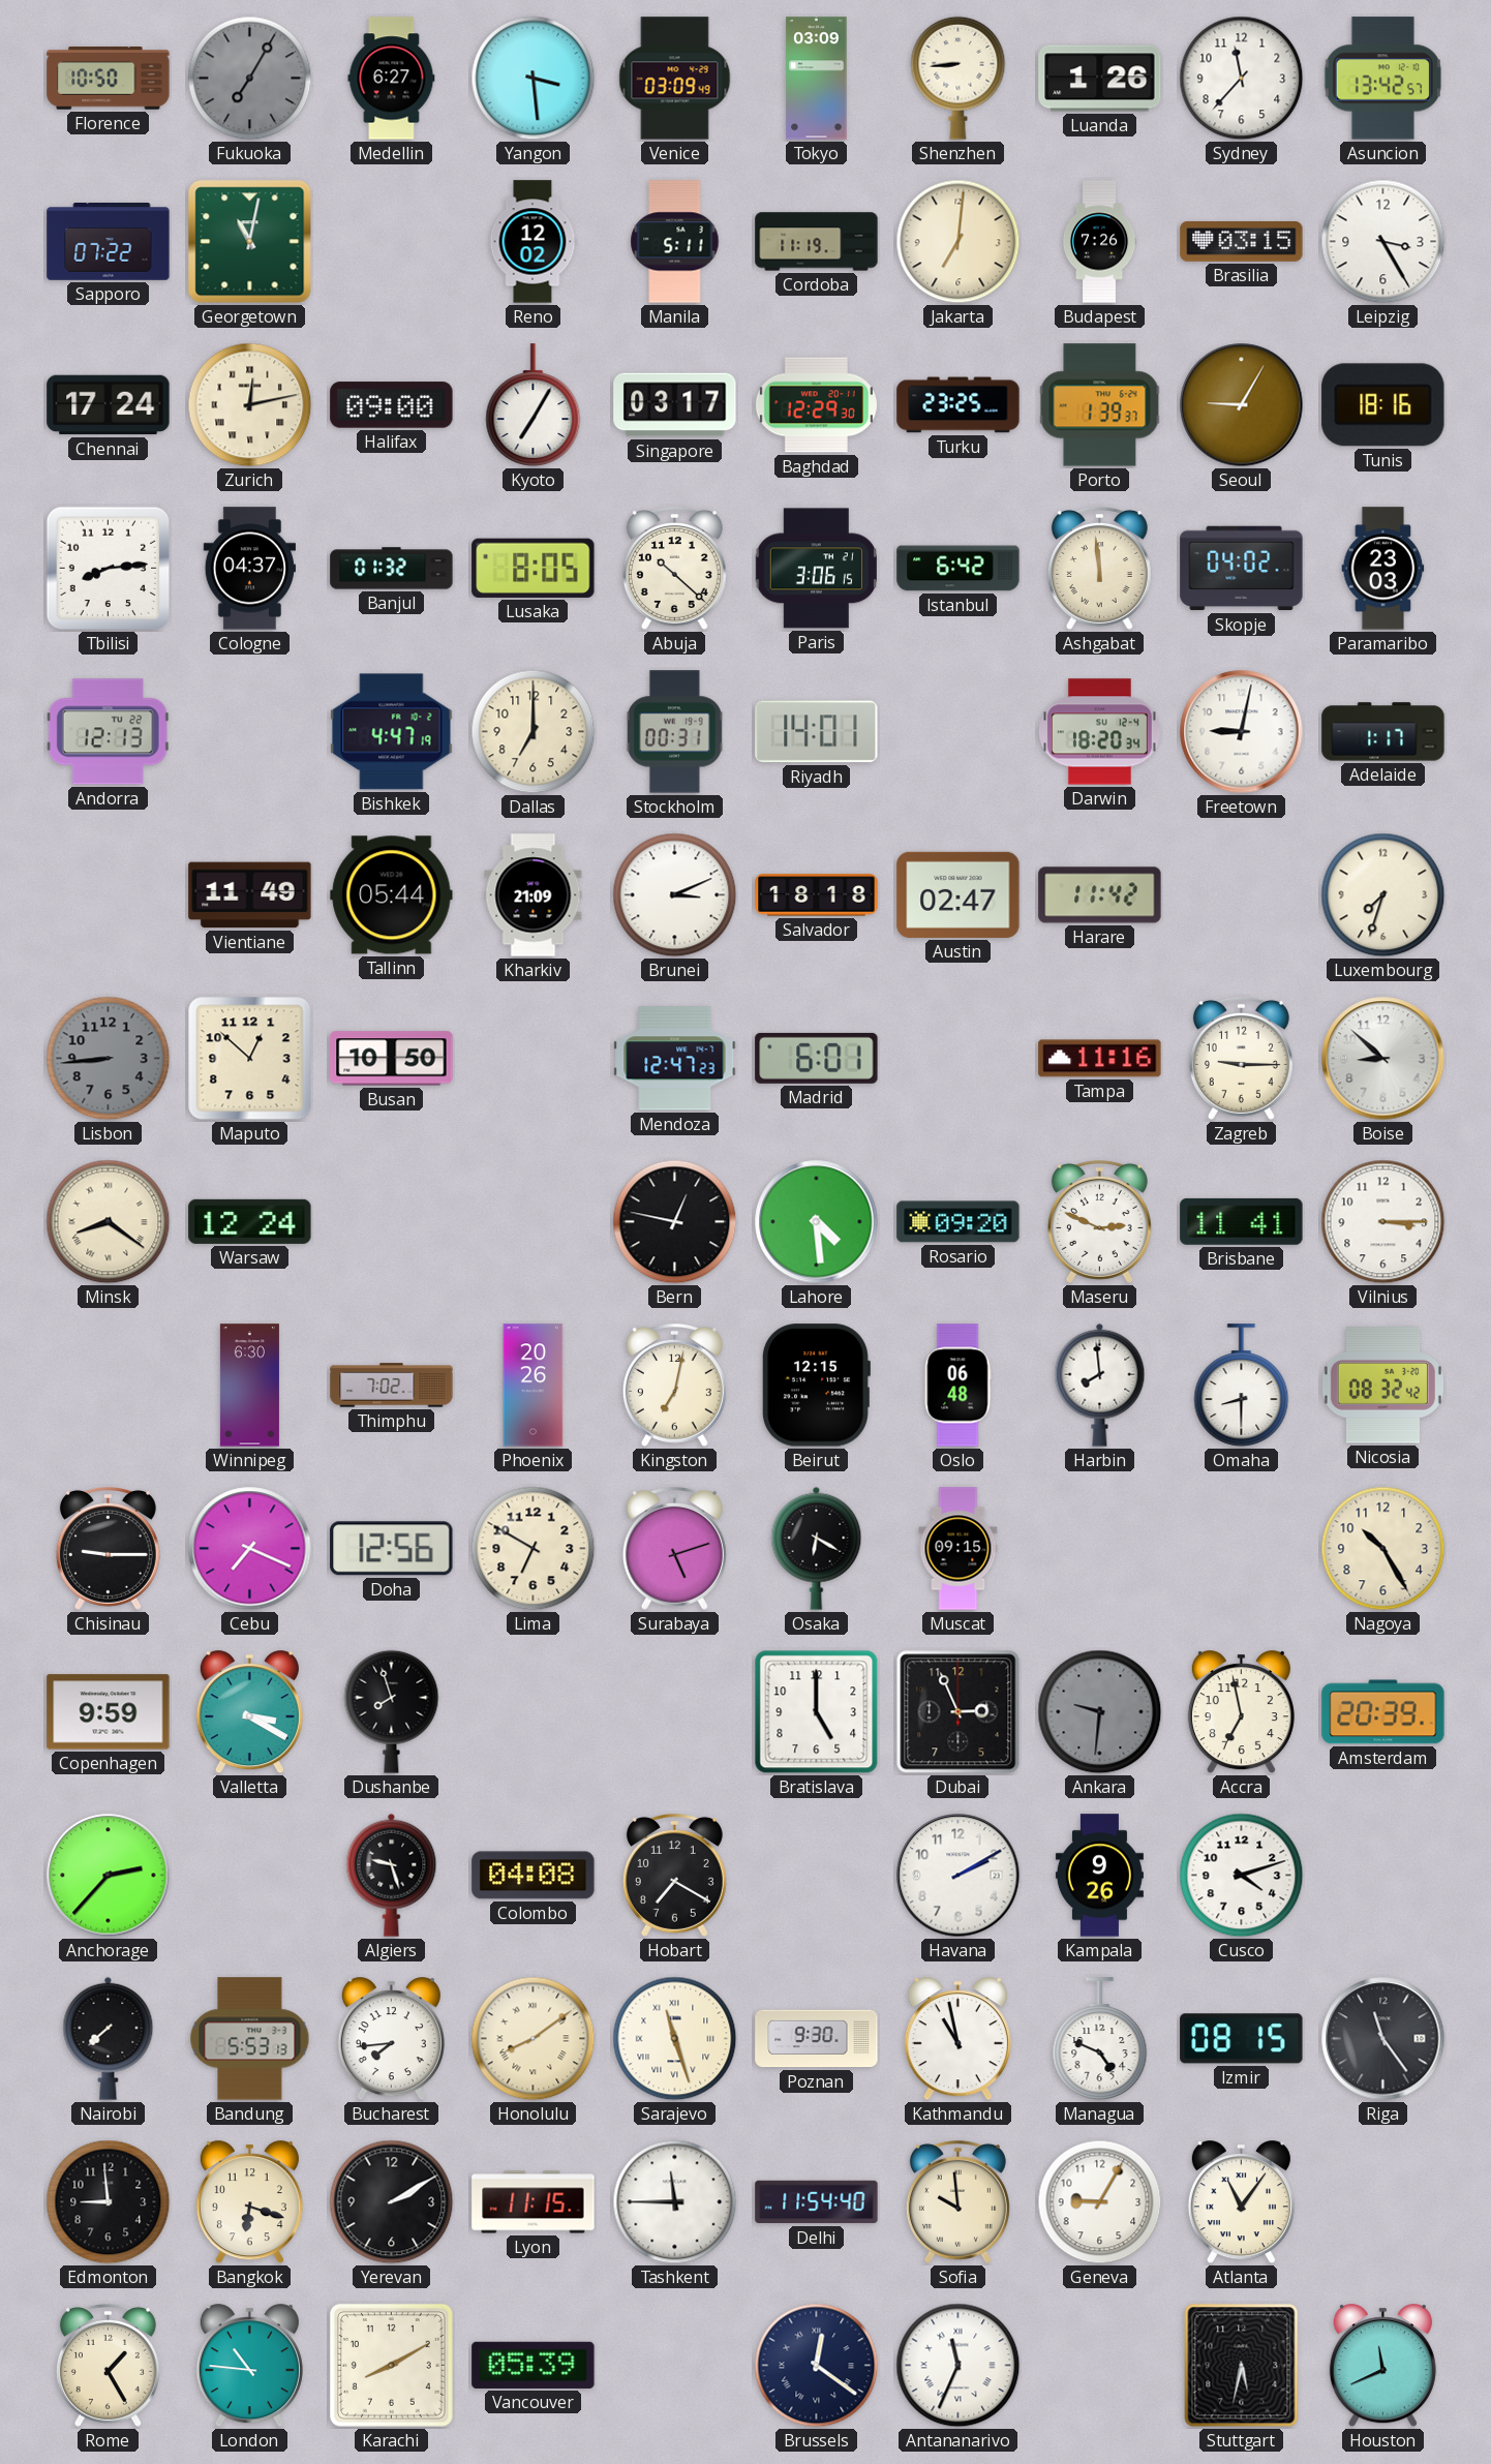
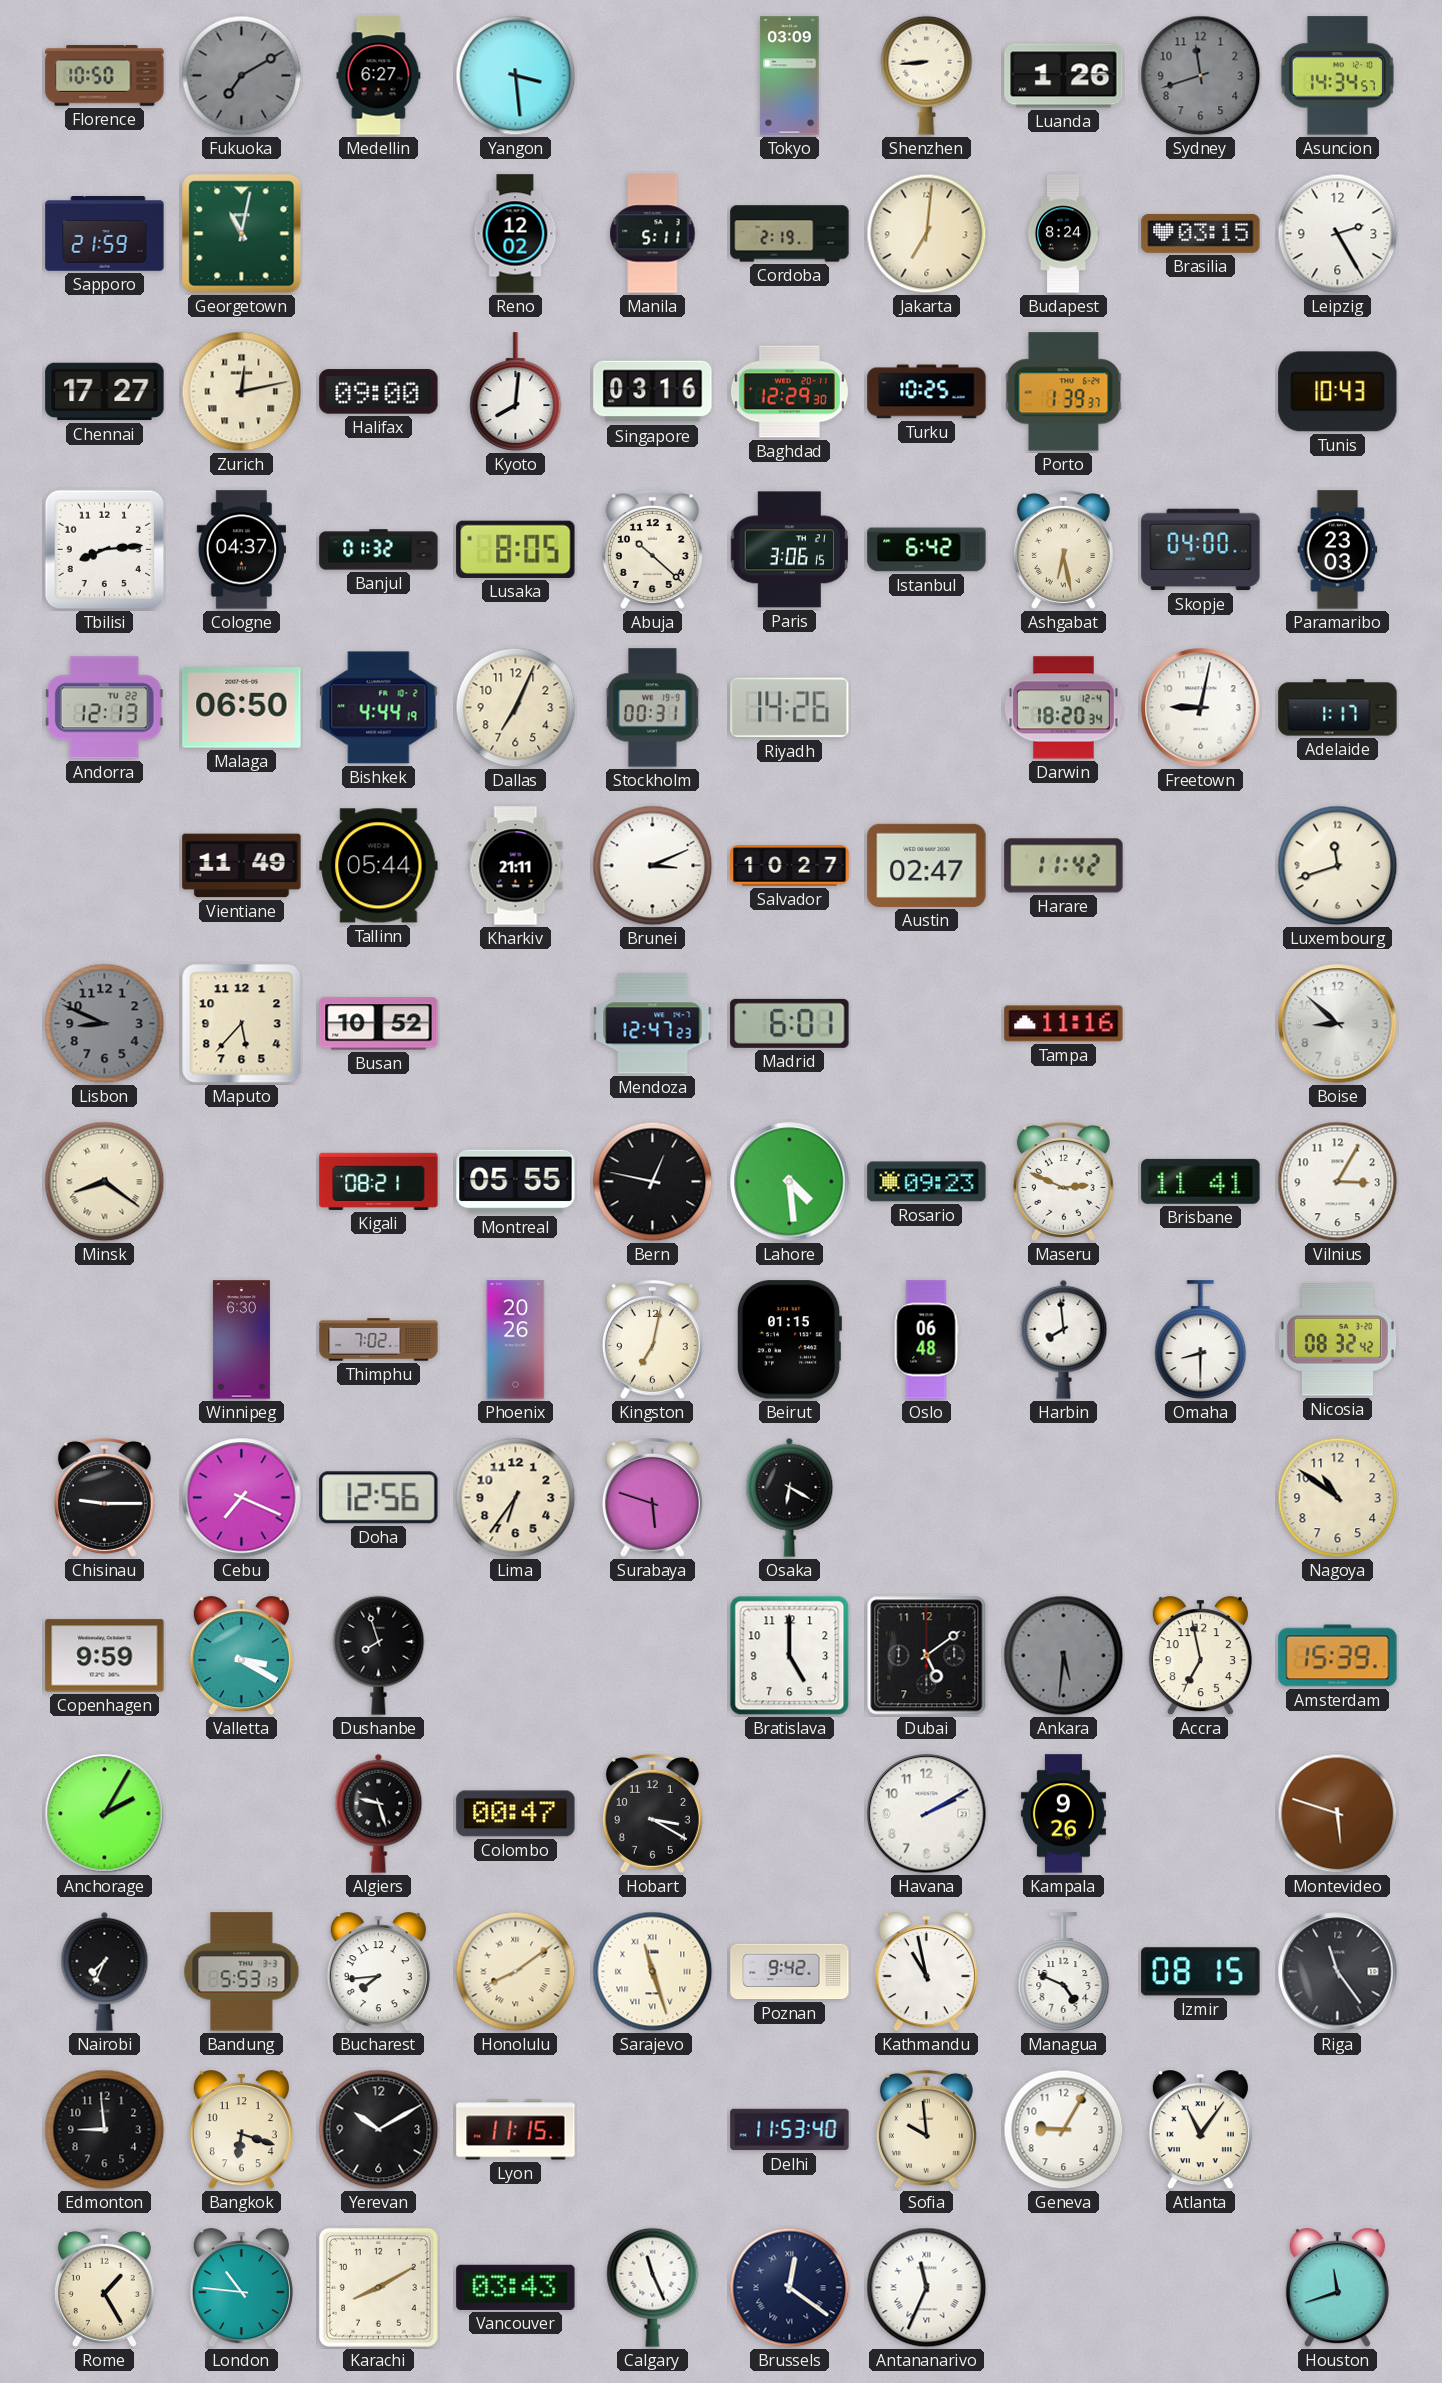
Fukuoka: 7:05 -> 7:10
Venice: 03:09 -> none
Sydney: 11:37 -> 11:42
Sydney dial: white -> grey
Asuncion: 13:42 -> 14:34
Sapporo: 07:22 -> 21:59
Cordoba: 11:19 -> 2:19
Budapest: 7:26 -> 8:24
Leipzig: 3:25 -> 2:25
Chennai: 17:24 -> 17:27
Kyoto: 7:05 -> 8:01
Singapore: 03:17 -> 03:16
Turku: 23:25 -> 10:25
Seoul: 9:05 -> none
Tunis: 18:16 -> 10:43
Ashgabat: 11:59 -> 6:28
Skopje: 04:02 -> 04:00
Malaga: none -> 06:50
Bishkek: 4:47 -> 4:44
Dallas: 7:00 -> 7:04
Riyadh: 14:01 -> 14:26
Kharkiv: 21:09 -> 21:11
Salvador: 18:18 -> 10:27
Luxembourg: 7:33 -> 11:42
Lisbon: 8:44 -> 8:49
Maputo: 12:52 -> 5:37
Busan: 10:50 -> 10:52
Zagreb: 9:15 -> none
Warsaw: 12:24 -> none
Kigali: none -> 08:21
Montreal: none -> 05:55
Rosario: 09:20 -> 09:23
Vilnius: 3:15 -> 3:05
Beirut: 12:15 -> 01:15
Lima: 6:50 -> 6:36
Surabaya: 5:12 -> 5:48
Muscat: 09:15 -> none
Nagoya: 10:25 -> 10:51
Dubai: 2:56 -> 5:09
Ankara: 9:31 -> 5:31
Amsterdam: 20:39 -> 15:39
Anchorage: 2:37 -> 2:05
Colombo: 04:08 -> 00:47
Hobart: 7:20 -> 3:20
Cusco: 4:12 -> none
Montevideo: none -> 5:48
Nairobi: 7:38 -> 7:34
Poznan: 9:30 -> 9:42
Yerevan: 2:10 -> 10:10
Tashkent: 11:45 -> none
Delhi: 11:54 -> 11:53
Vancouver: 05:39 -> 03:43
Calgary: none -> 11:26
Stuttgart: 5:32 -> none
Houston: 11:41 -> 11:42
